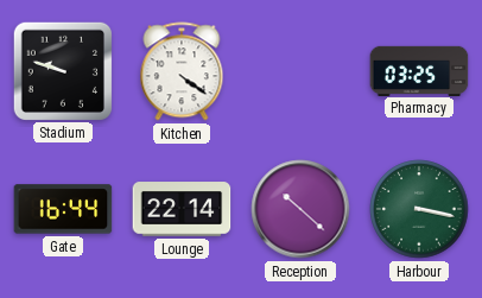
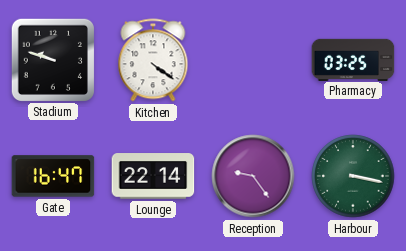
Gate: 16:44 -> 16:47
Reception: 10:22 -> 9:24
